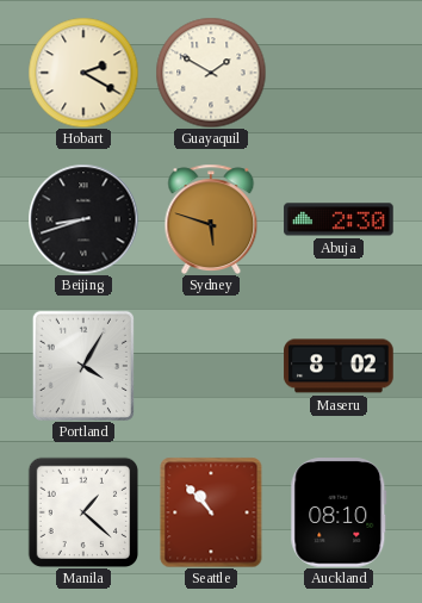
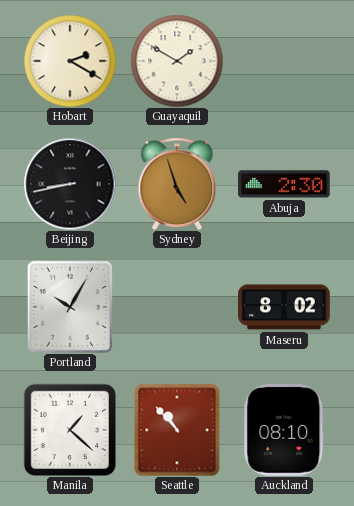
Beijing: 8:42 -> 8:43
Sydney: 5:48 -> 4:57
Portland: 4:05 -> 10:05
